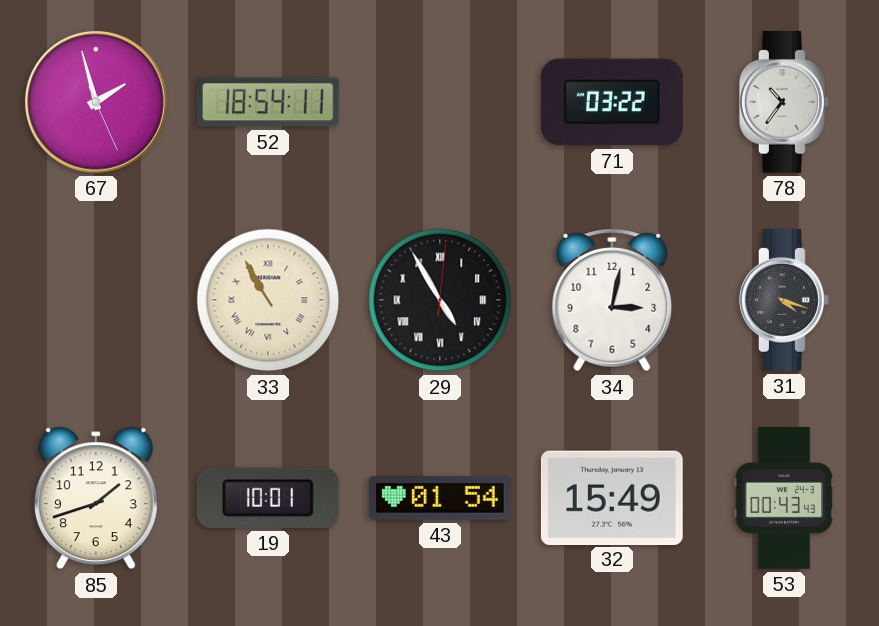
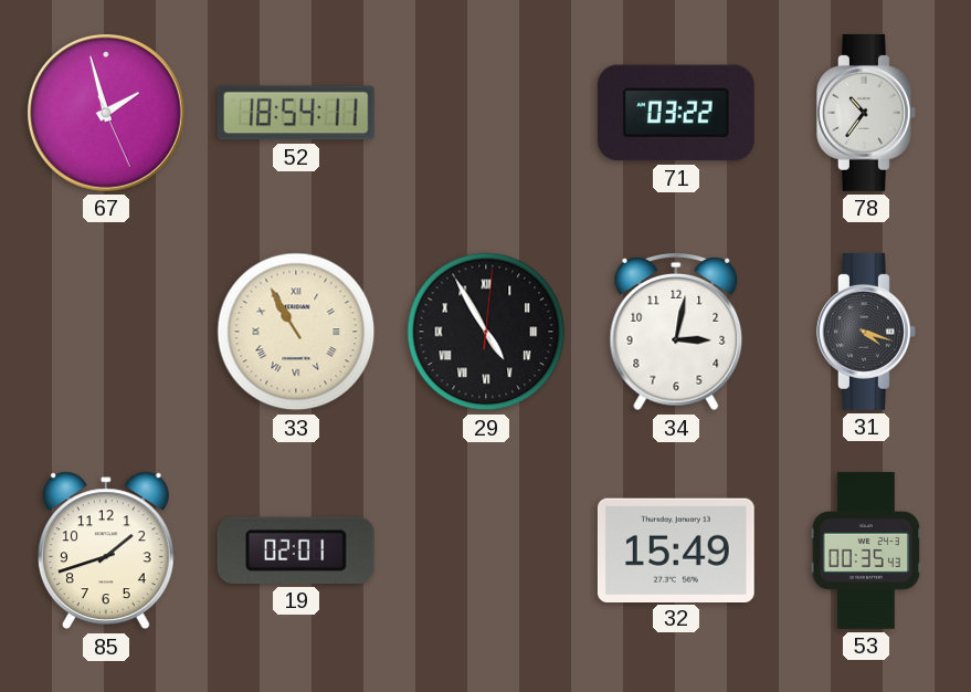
19: 10:01 -> 02:01
43: 01:54 -> none
53: 00:43 -> 00:35
